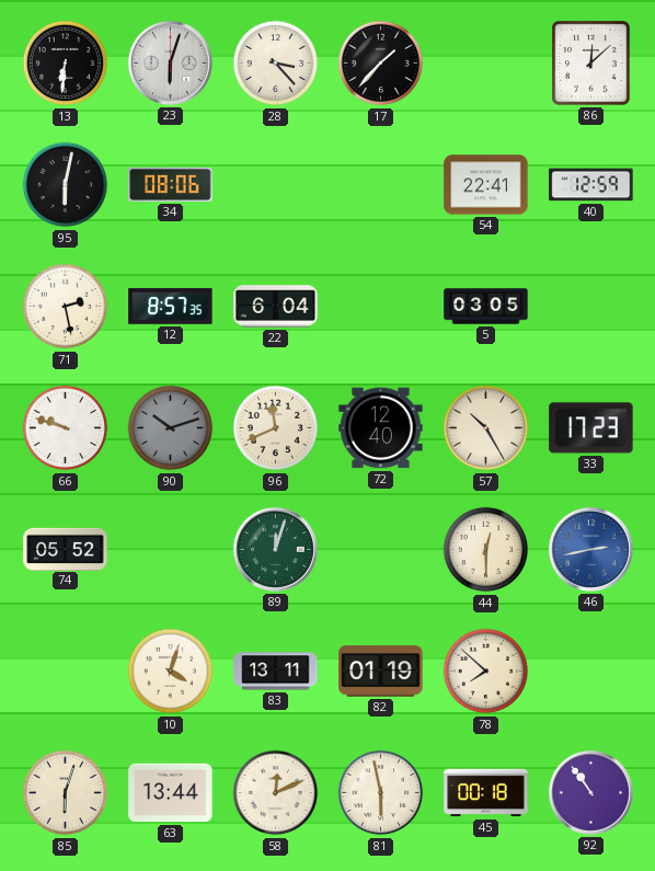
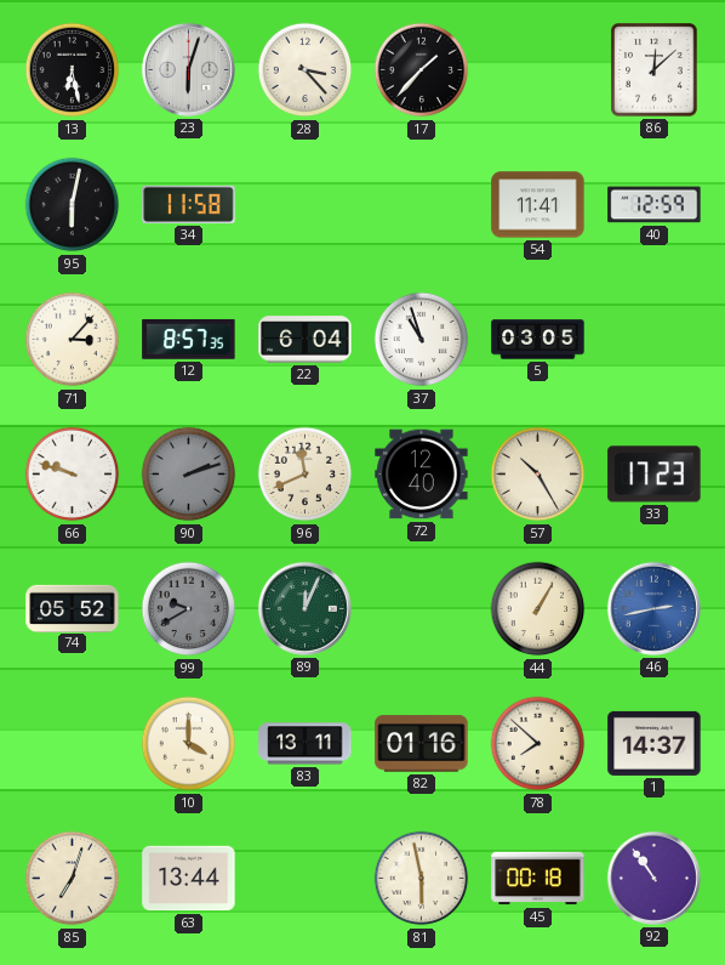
13: 6:31 -> 6:28
34: 08:06 -> 11:58
54: 22:41 -> 11:41
71: 2:28 -> 3:07
37: none -> 10:57
90: 10:12 -> 2:12
99: none -> 9:40
89: 12:03 -> 12:04
44: 12:30 -> 1:05
10: 4:03 -> 4:00
82: 01:19 -> 01:16
1: none -> 14:37
85: 6:03 -> 7:03
58: 12:11 -> none
